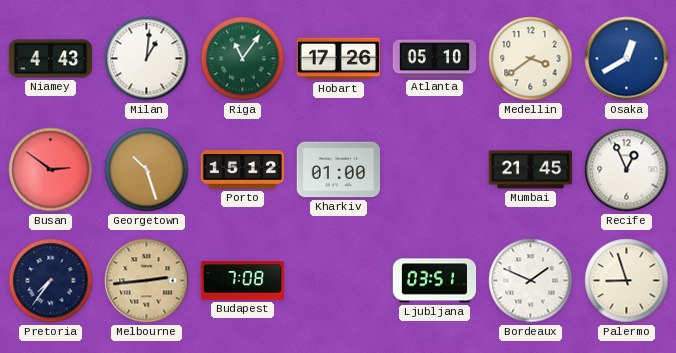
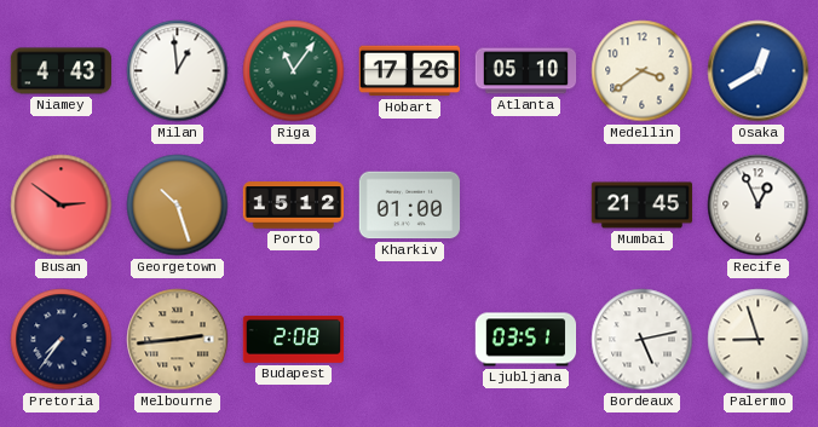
Milan: 1:01 -> 12:59
Budapest: 7:08 -> 2:08
Bordeaux: 1:49 -> 5:13
